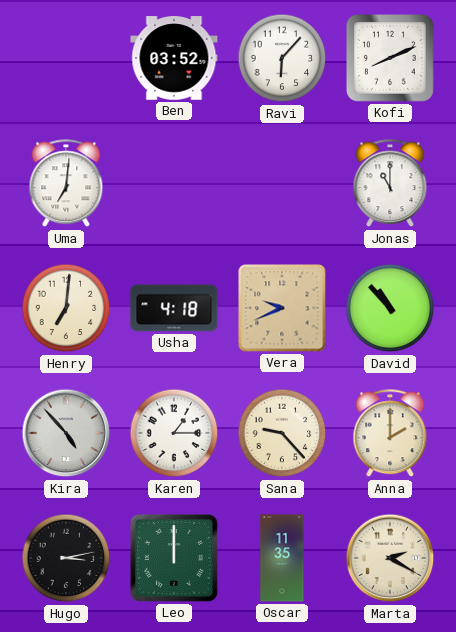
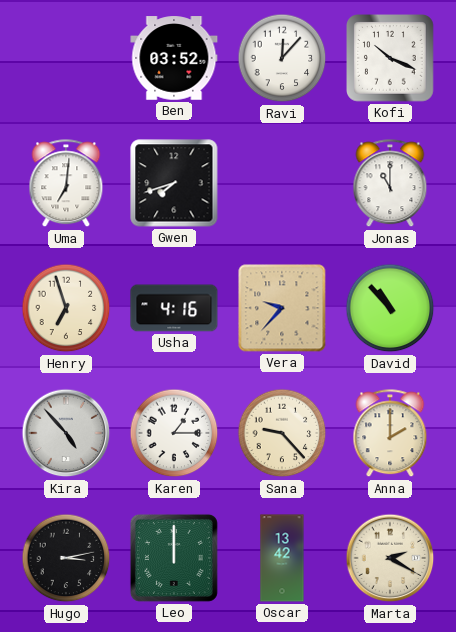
Ravi: 6:07 -> 12:07
Kofi: 8:11 -> 10:19
Gwen: none -> 7:42
Henry: 7:01 -> 6:57
Usha: 4:18 -> 4:16
Vera: 9:41 -> 9:37
Oscar: 11:35 -> 13:42
